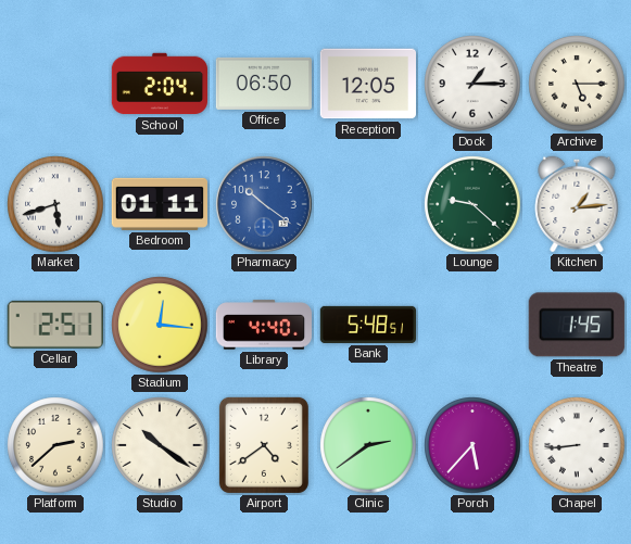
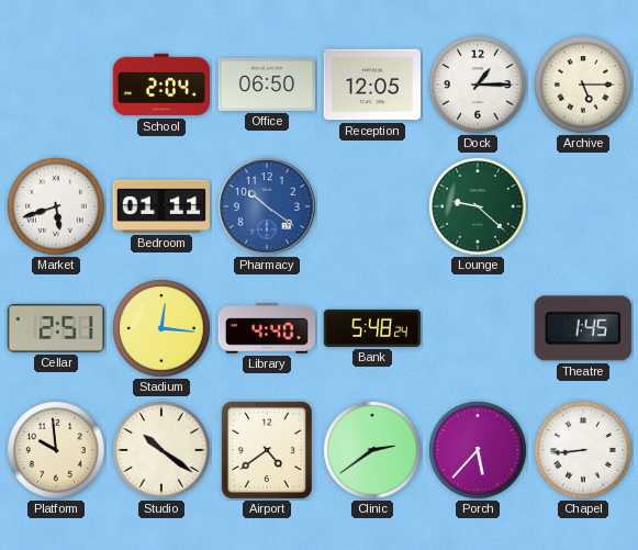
Kitchen: 1:14 -> none
Bank: 5:48:51 -> 5:48:24
Platform: 2:38 -> 9:59
